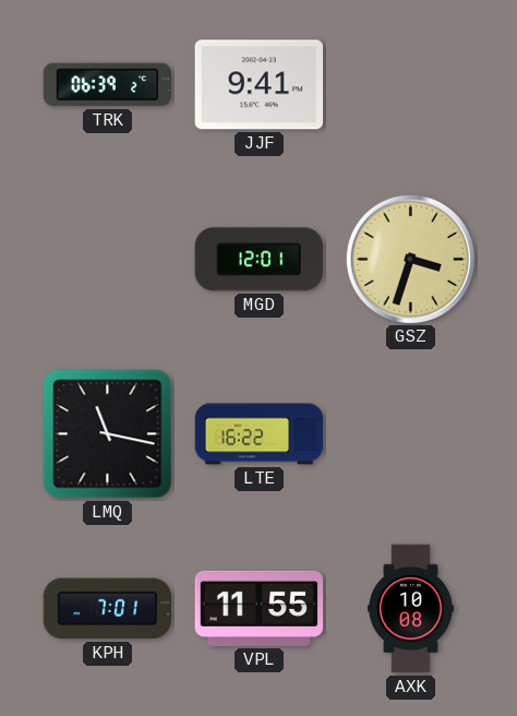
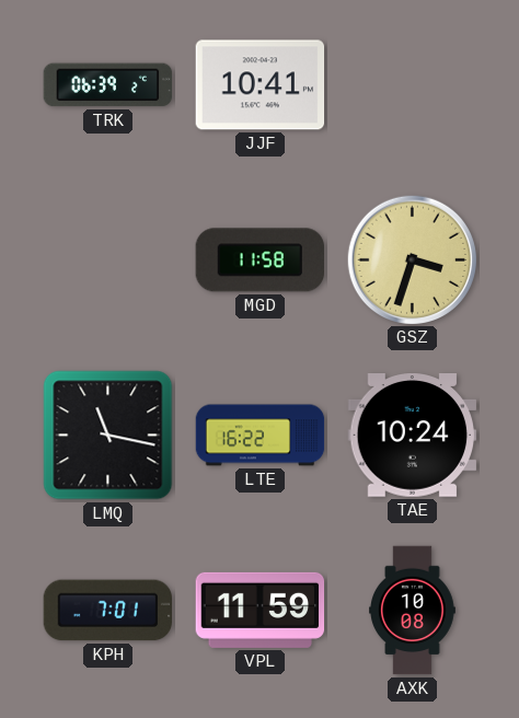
JJF: 9:41 -> 10:41
MGD: 12:01 -> 11:58
TAE: none -> 10:24
VPL: 11:55 -> 11:59
